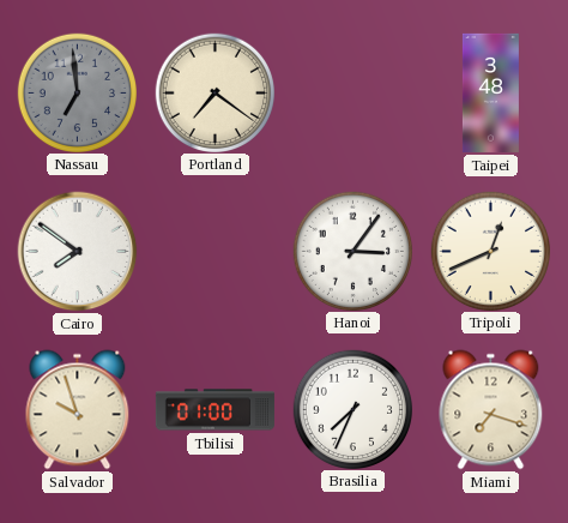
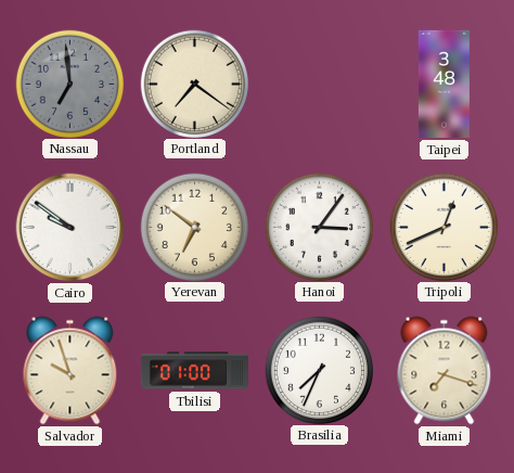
Cairo: 7:51 -> 9:51
Yerevan: none -> 6:51
